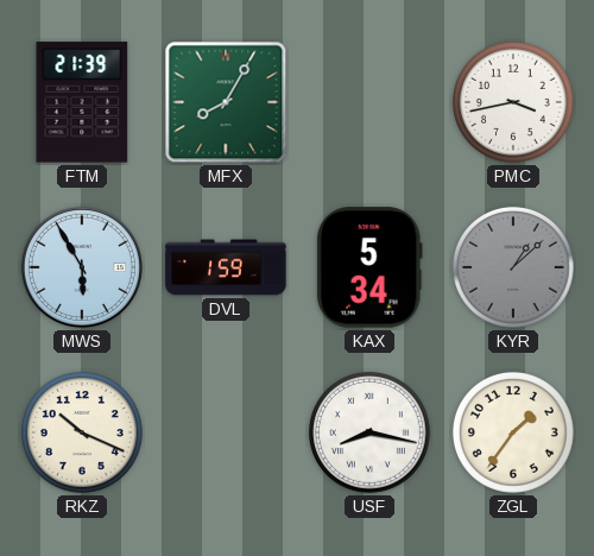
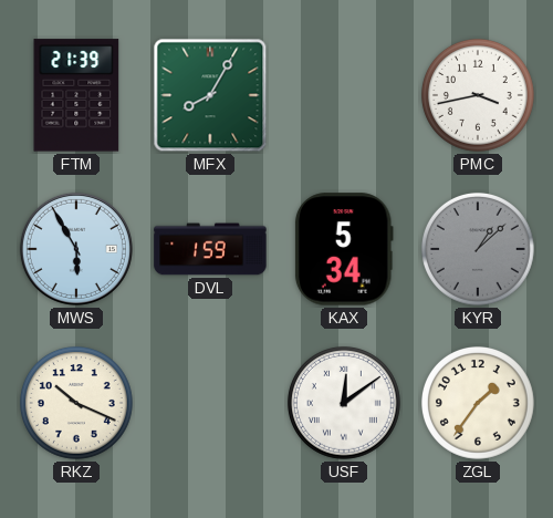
USF: 8:17 -> 12:09
